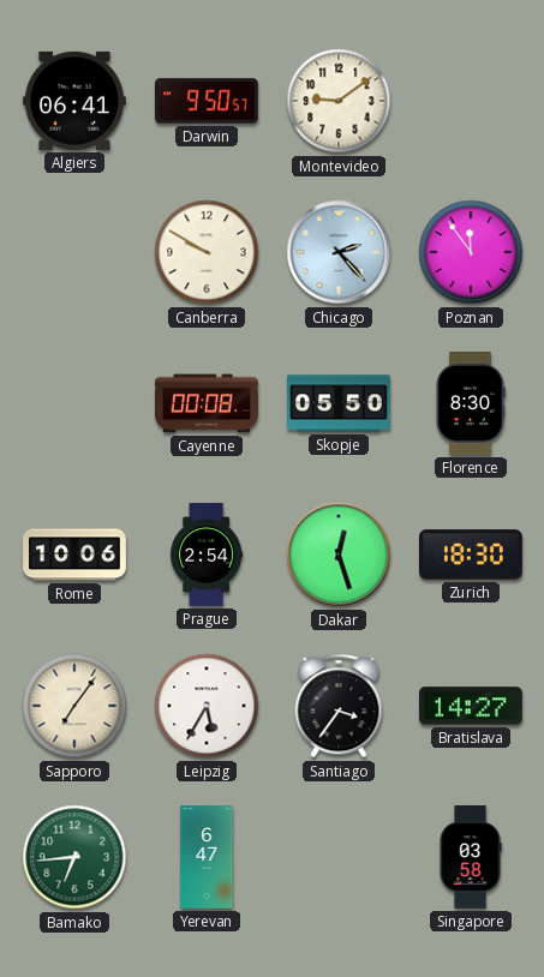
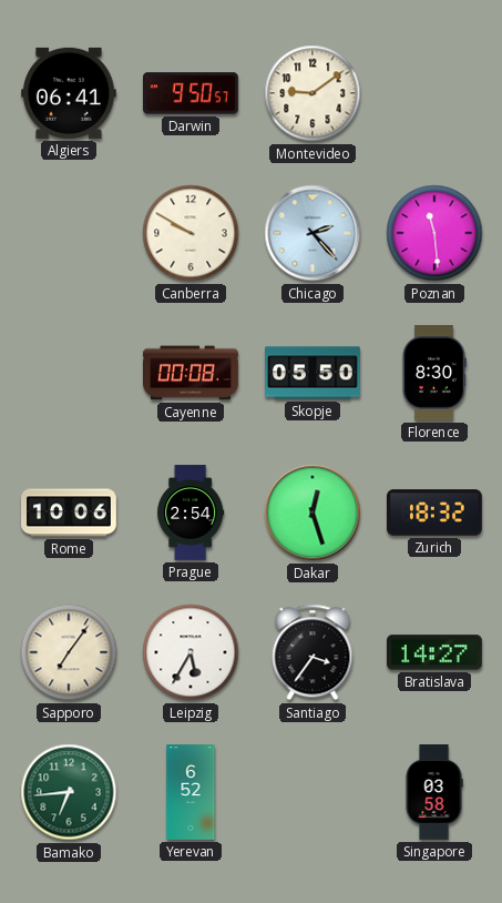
Poznan: 11:54 -> 11:29
Zurich: 18:30 -> 18:32
Yerevan: 6:47 -> 6:52
